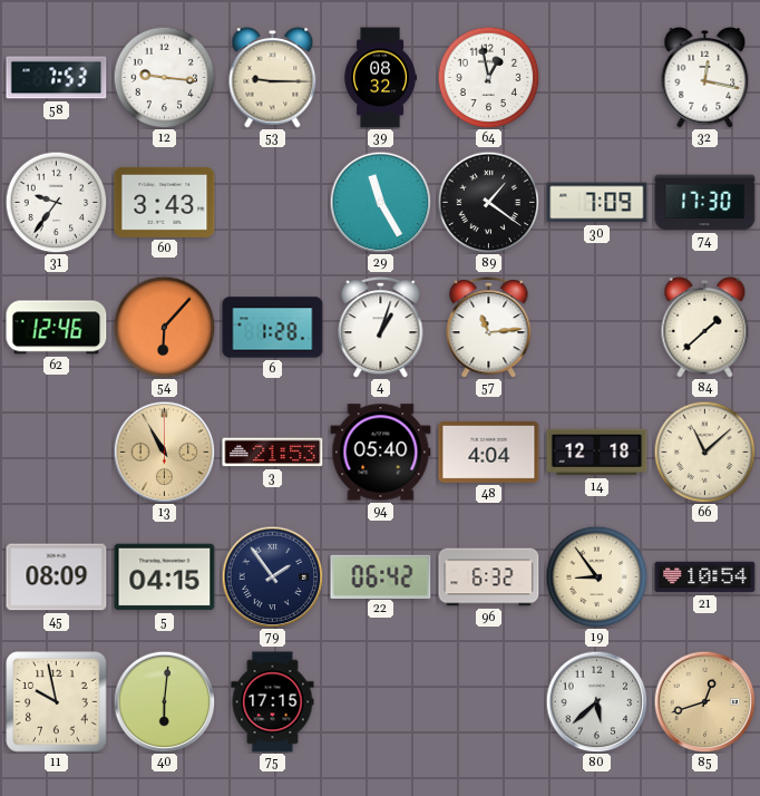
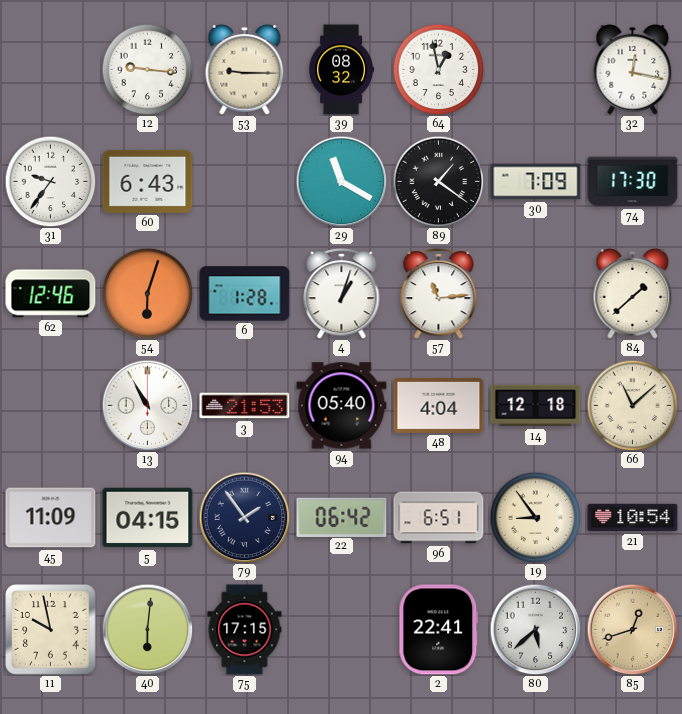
58: 7:53 -> none
60: 3:43 -> 6:43
29: 11:25 -> 11:20
54: 6:07 -> 6:03
13 dial: champagne -> white
45: 08:09 -> 11:09
96: 6:32 -> 6:51
2: none -> 22:41
